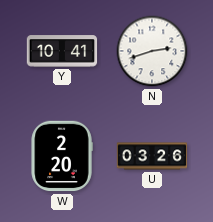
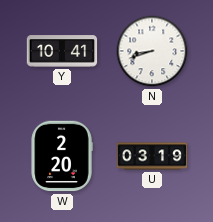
N: 2:42 -> 8:42
U: 03:26 -> 03:19
